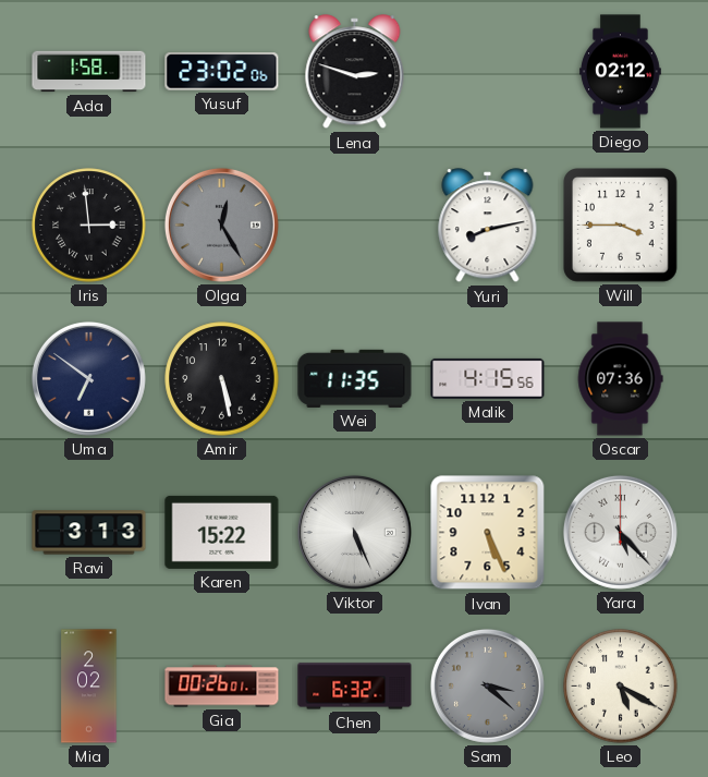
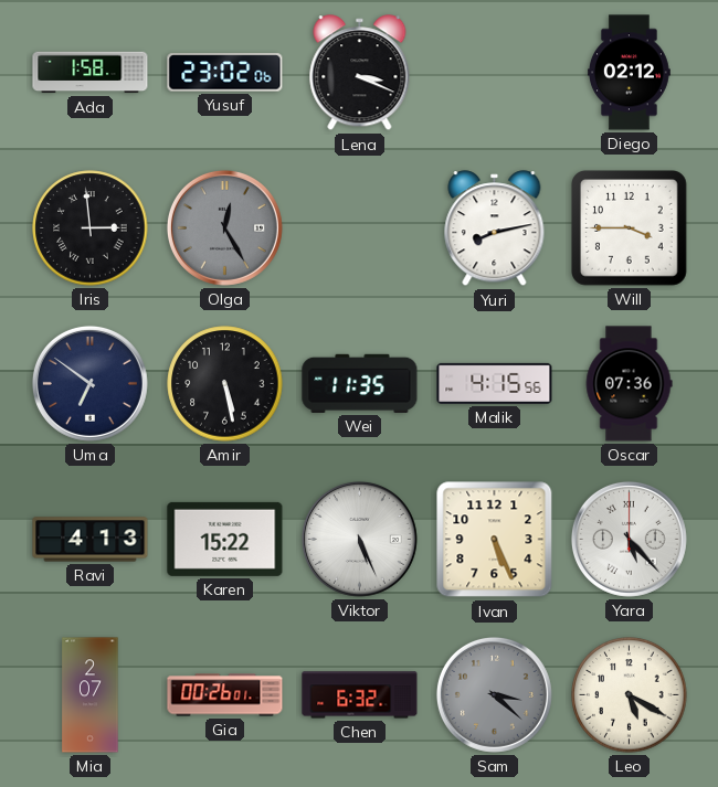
Lena: 2:48 -> 3:19
Ravi: 3:13 -> 4:13
Mia: 2:02 -> 2:07
